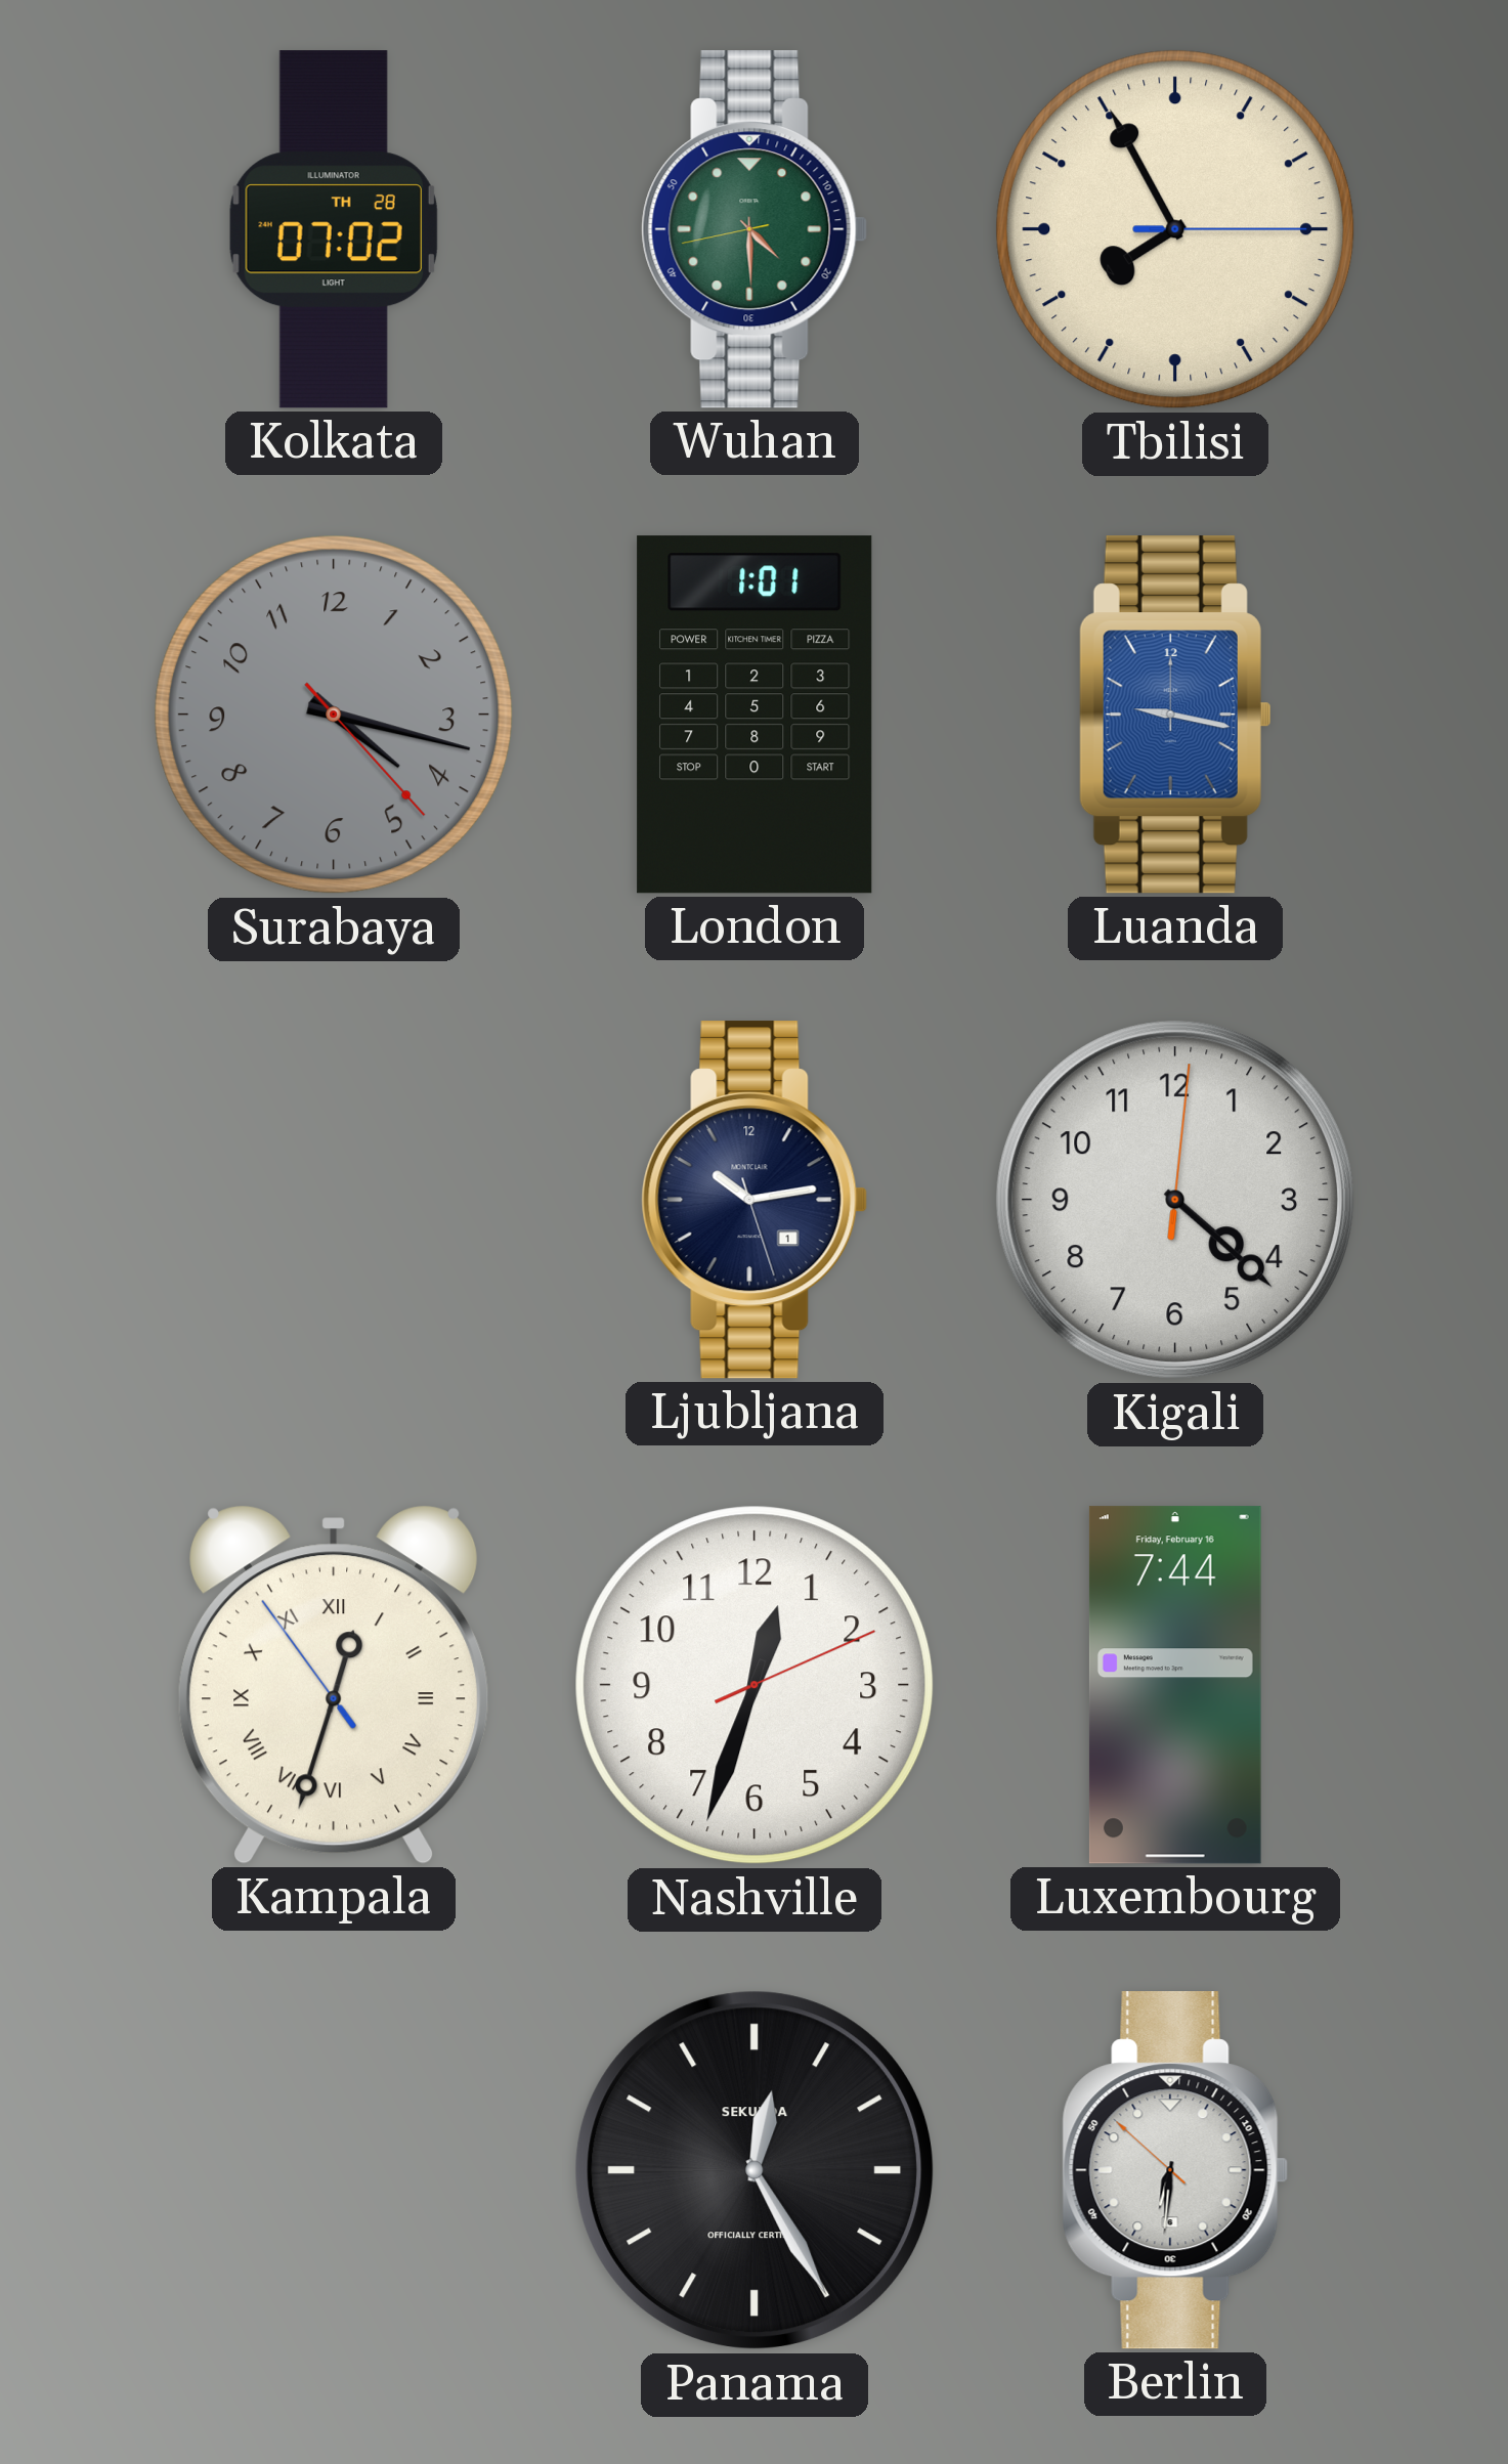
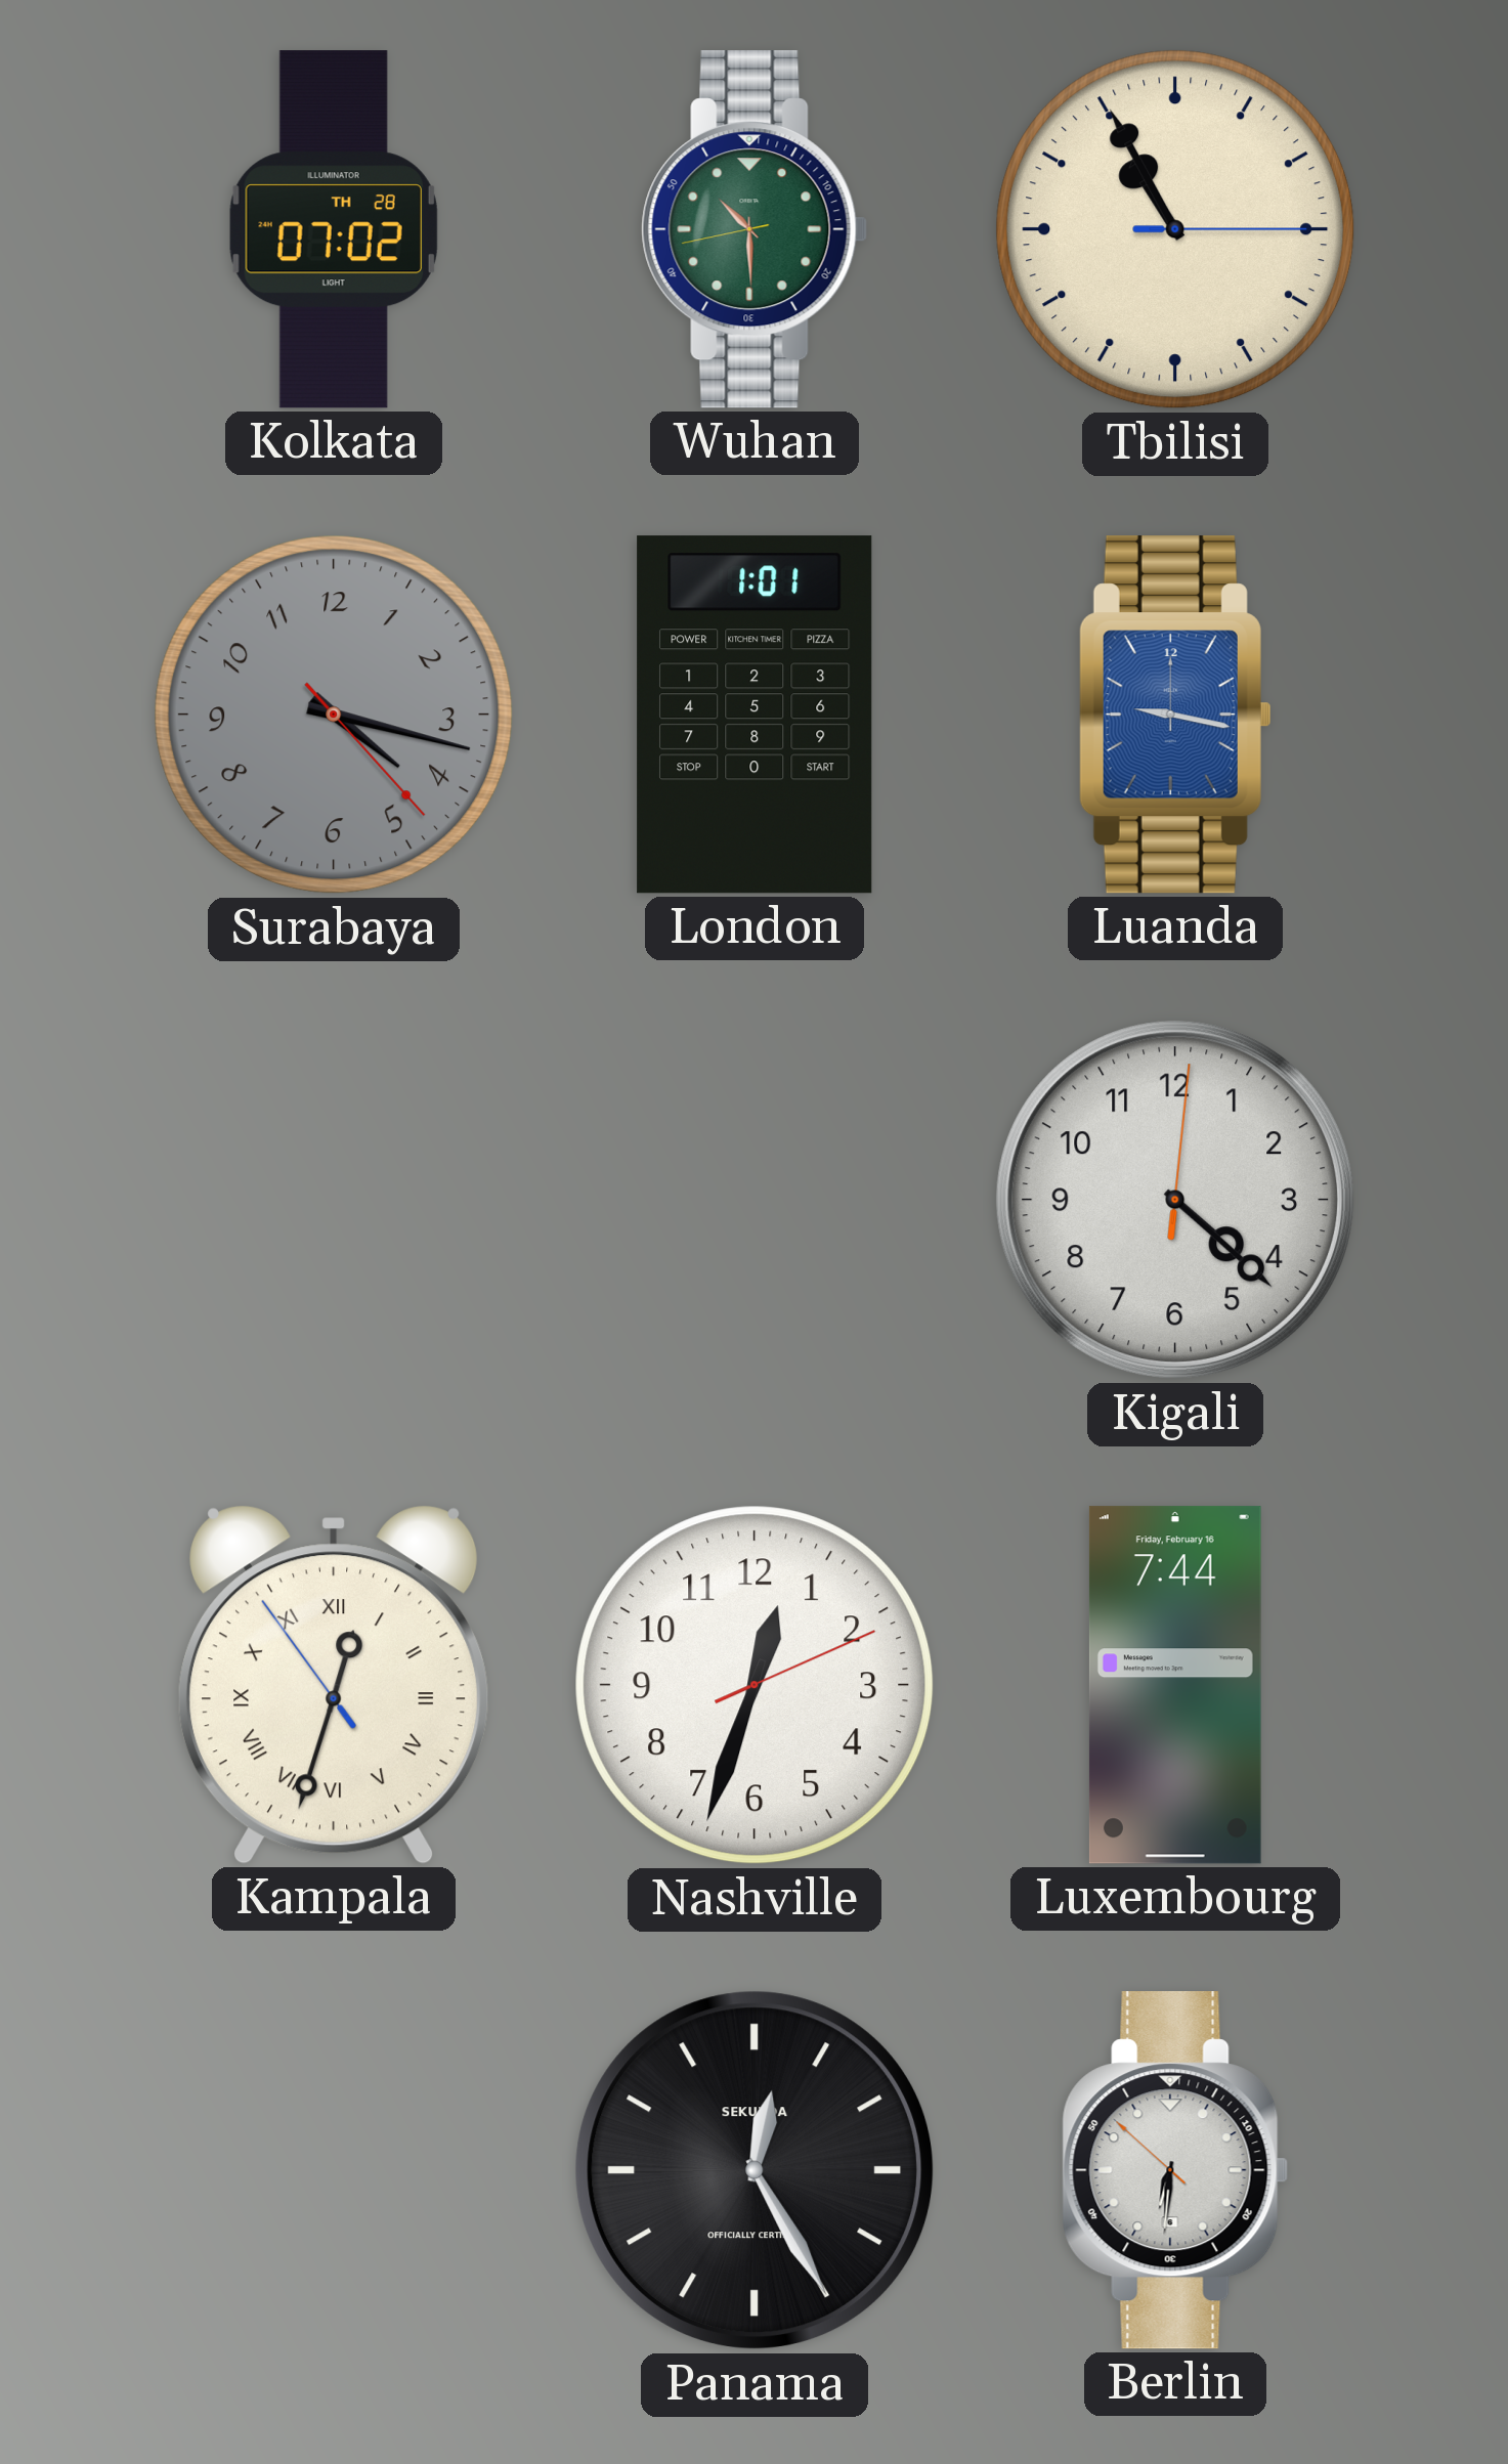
Wuhan: 4:29 -> 10:29
Tbilisi: 7:55 -> 10:55
Ljubljana: 10:13 -> none
